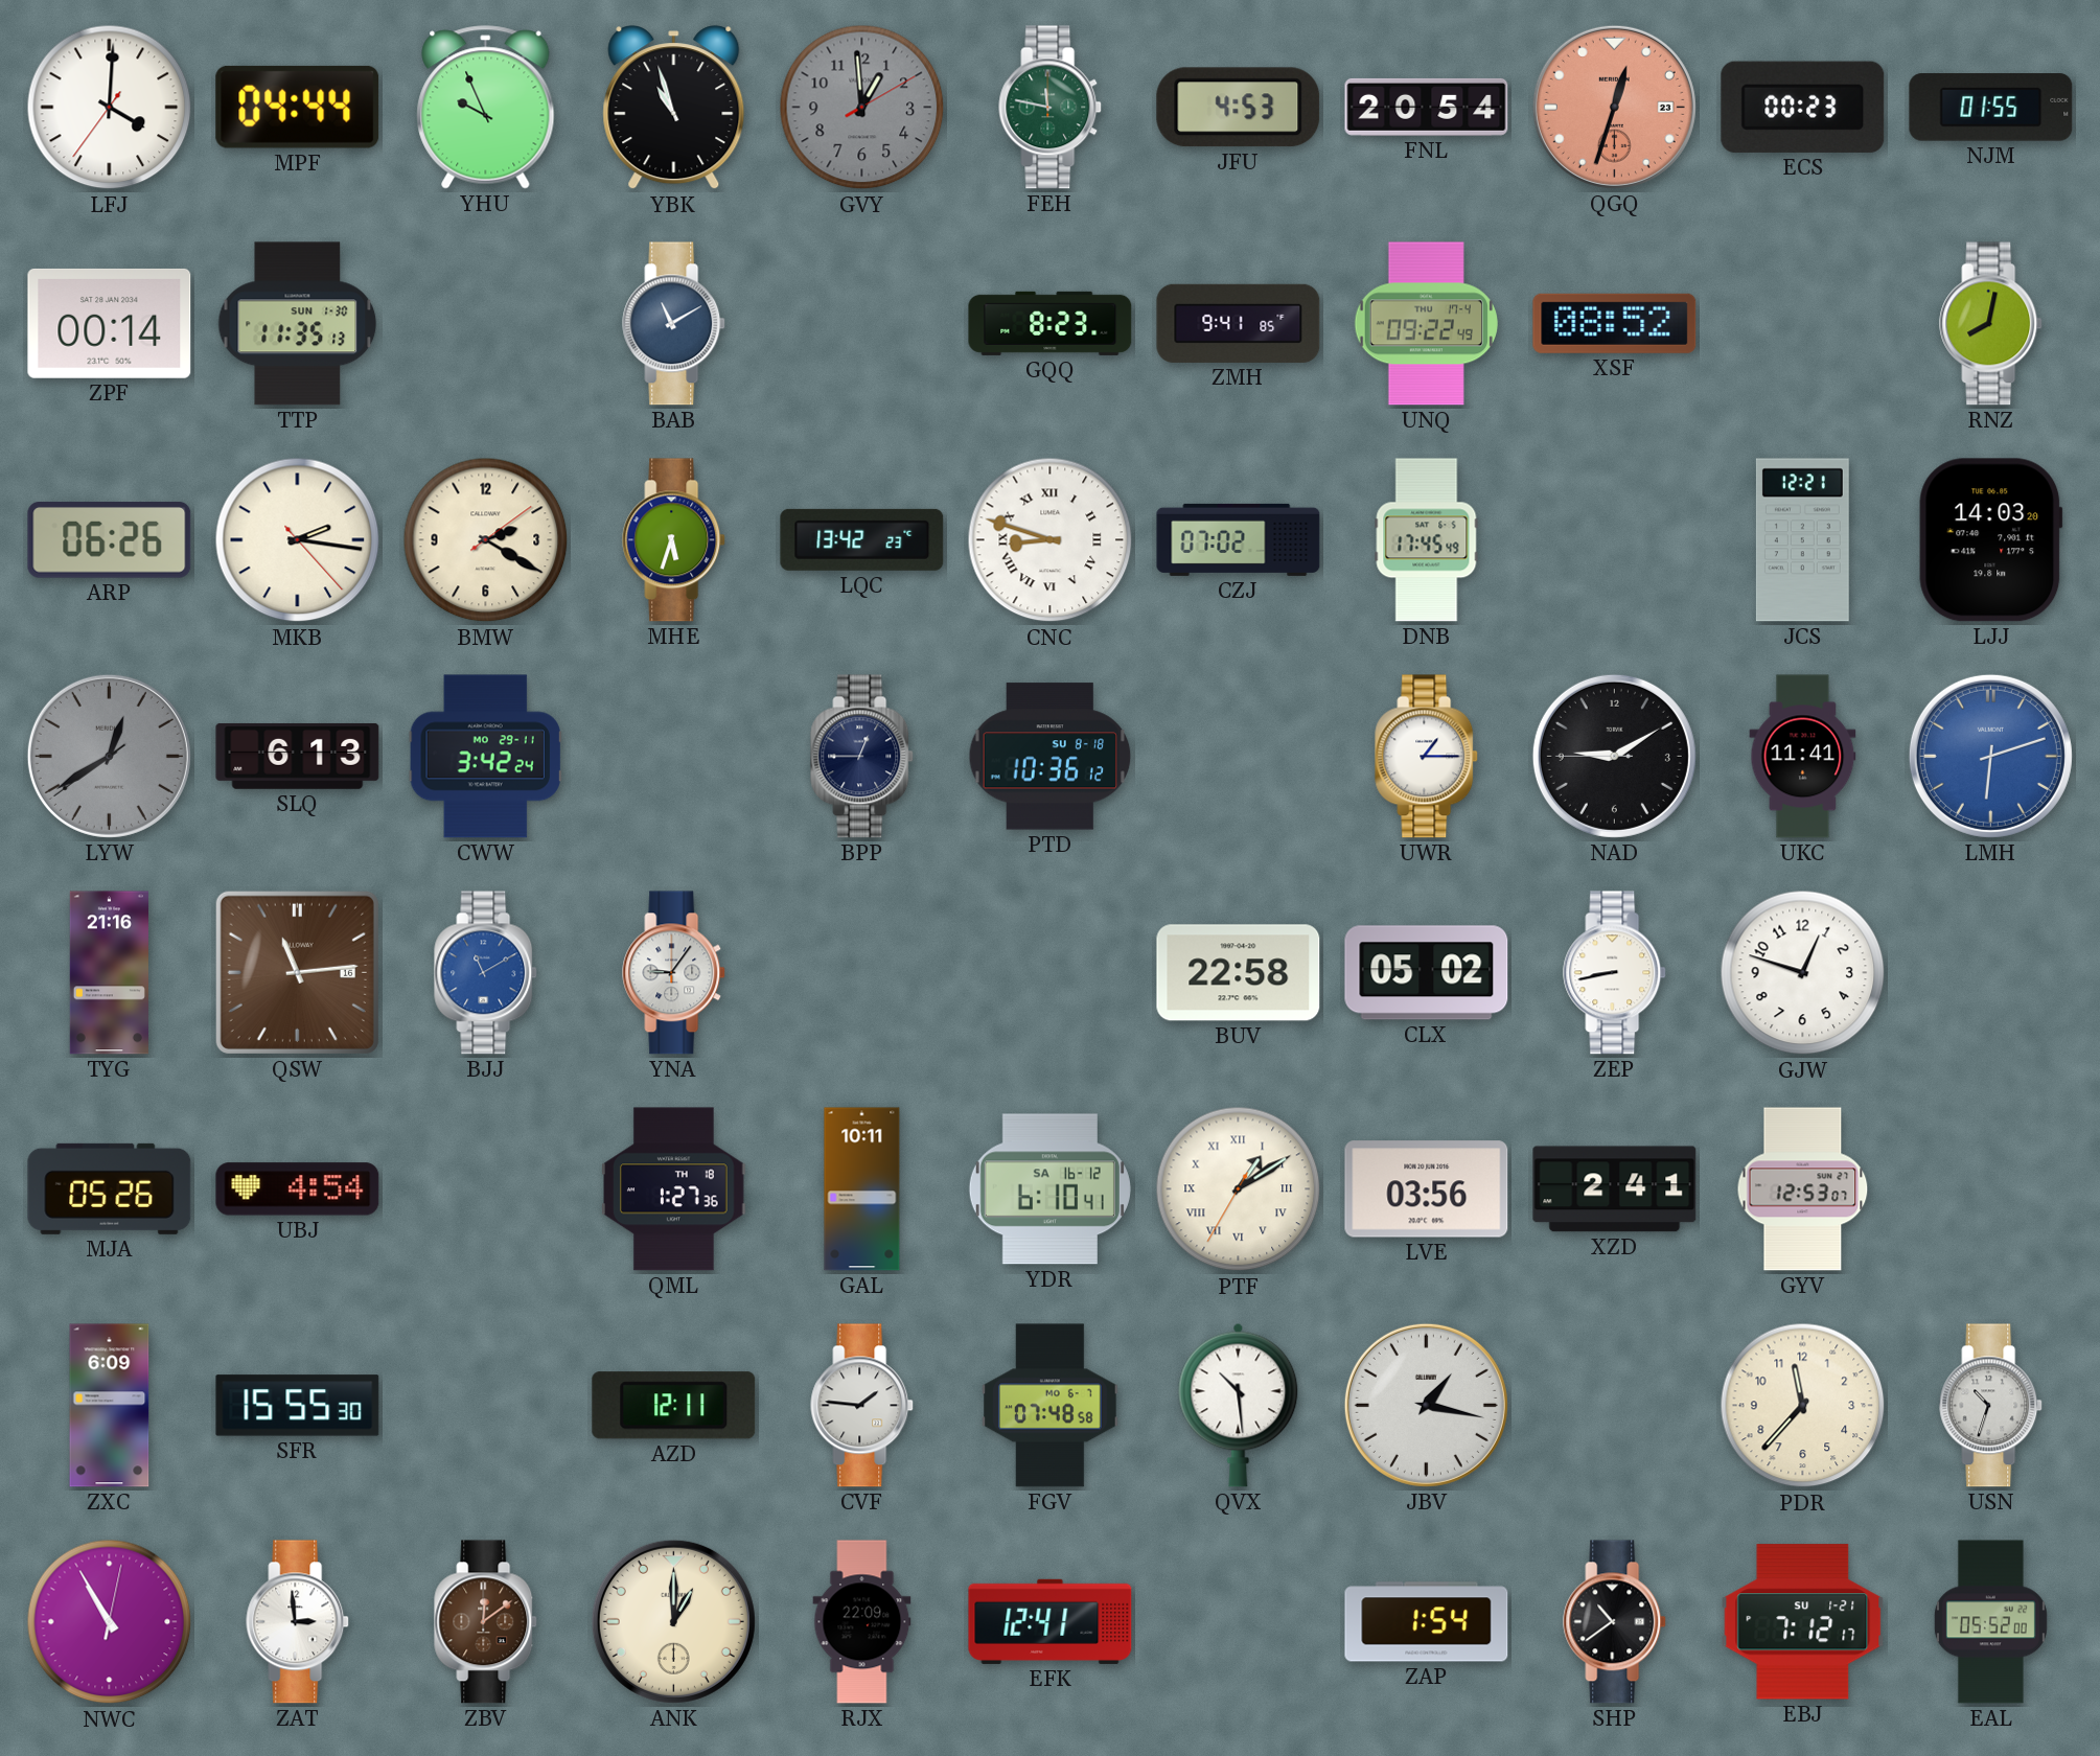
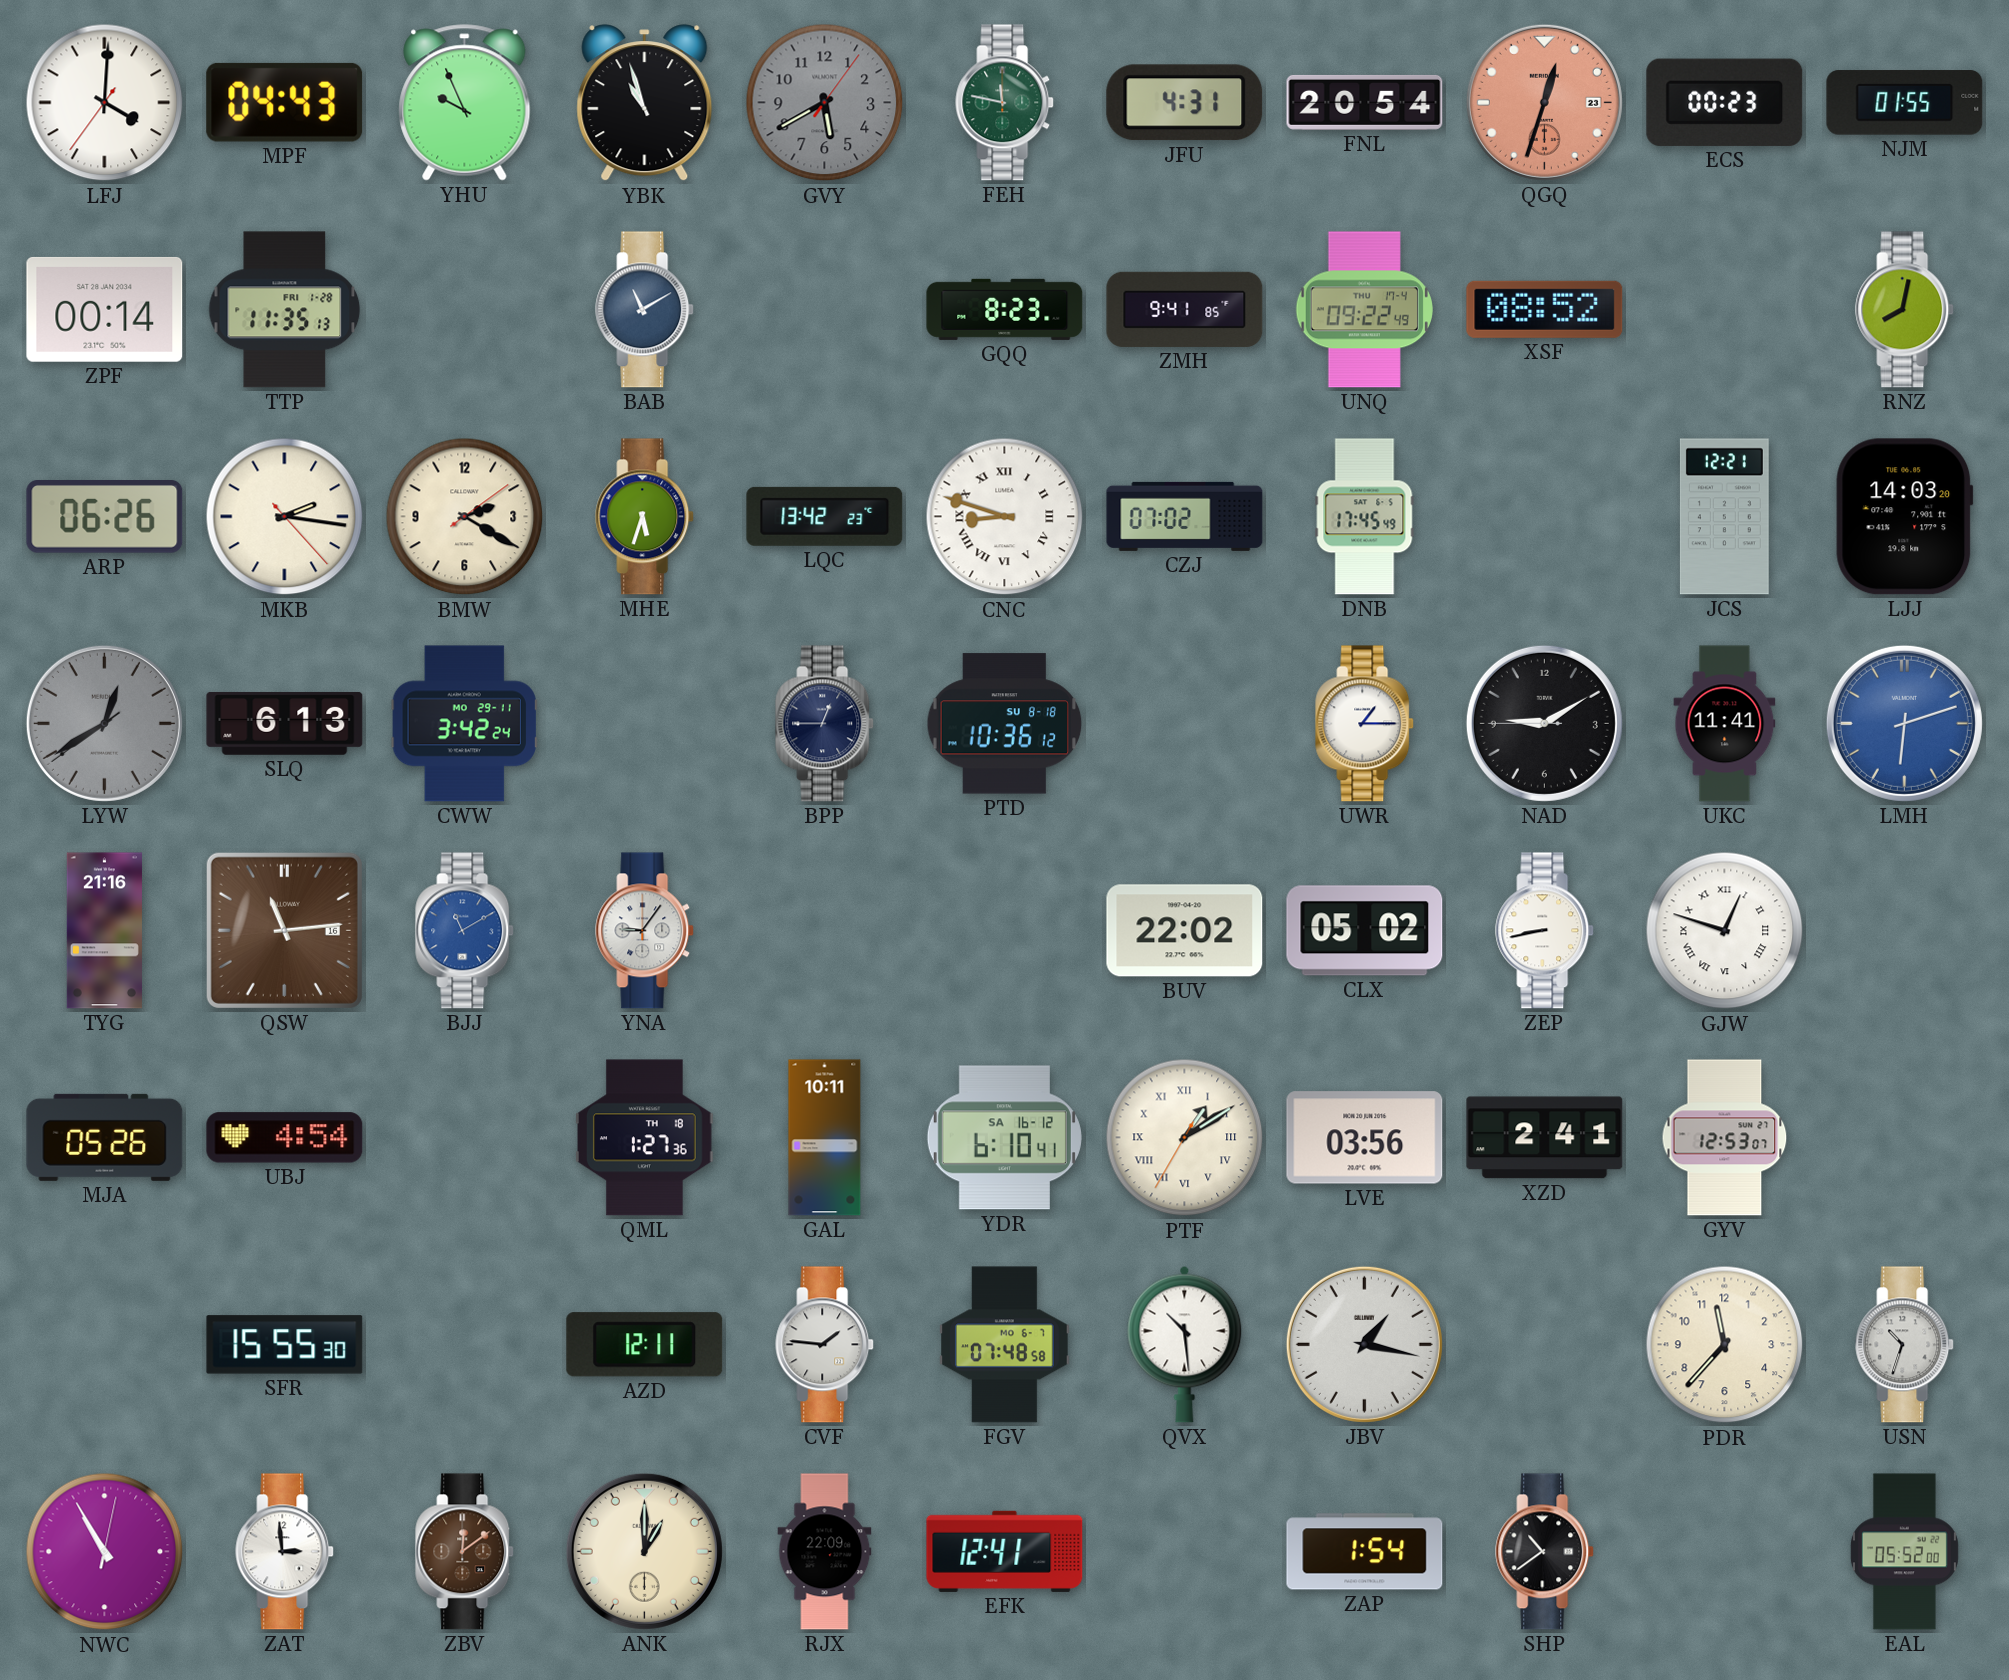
MPF: 04:44 -> 04:43
GVY: 12:59 -> 5:40
JFU: 4:53 -> 4:31
TTP date: SUN 1-30 -> FRI 1-28
BUV: 22:58 -> 22:02
GJW numerals: Arabic -> Roman
ZXC: 6:09 -> none
EBJ: 7:12 -> none
